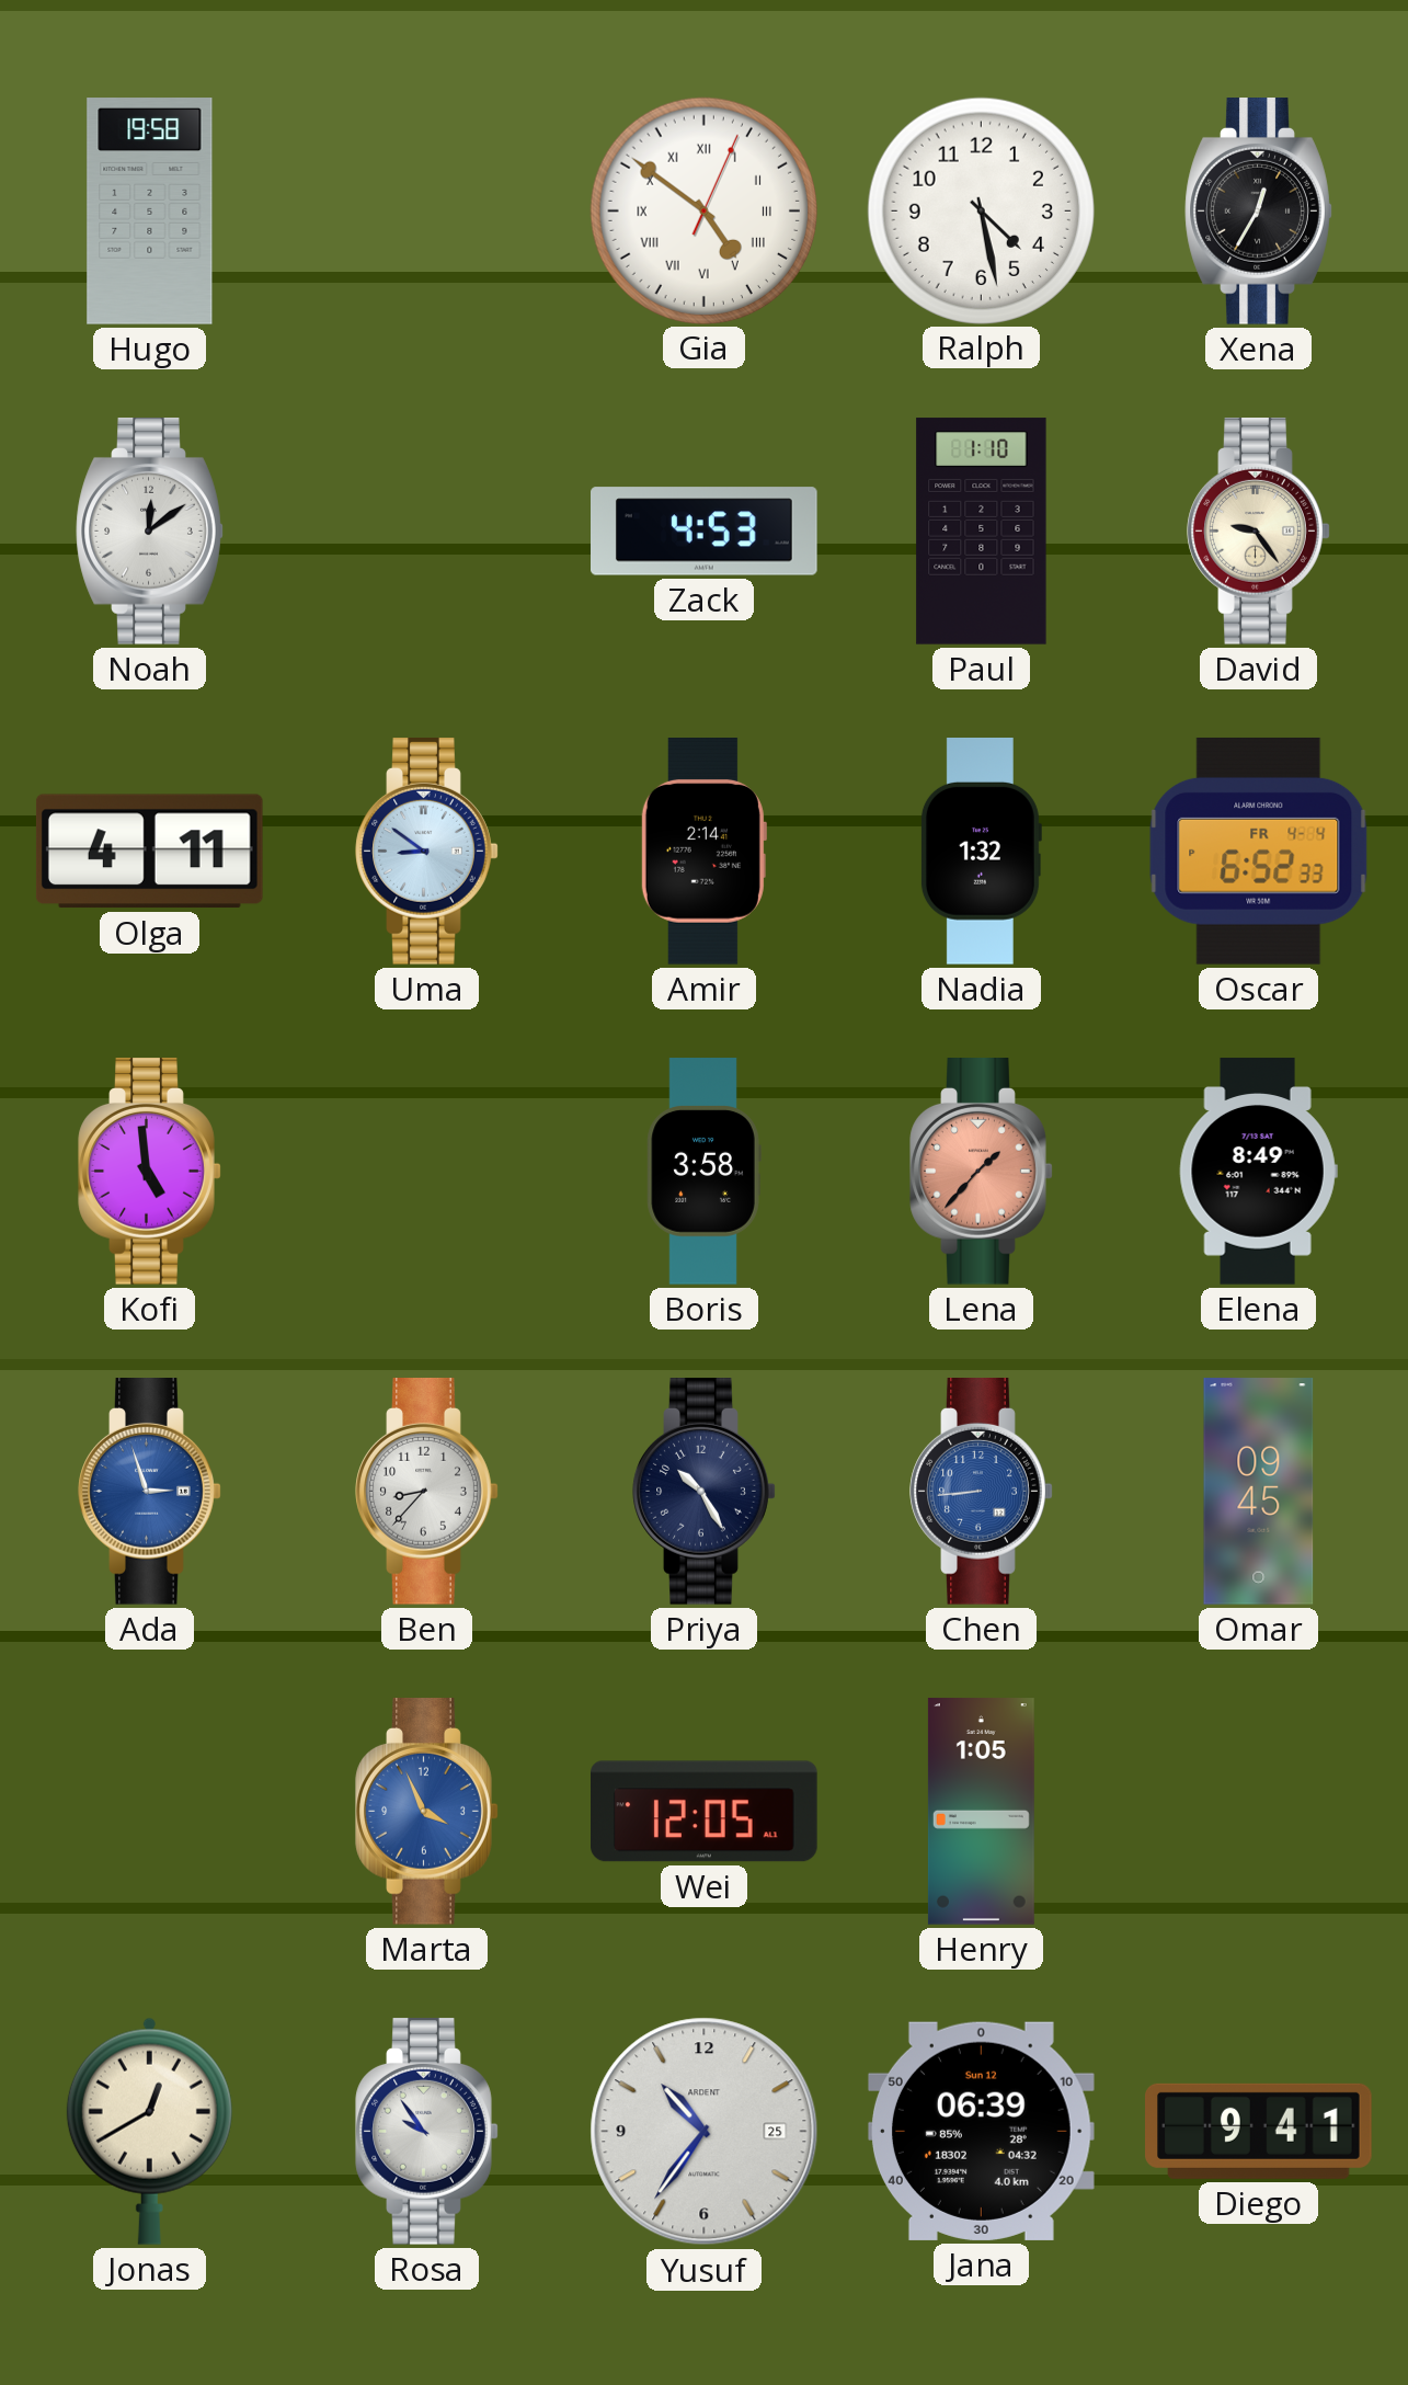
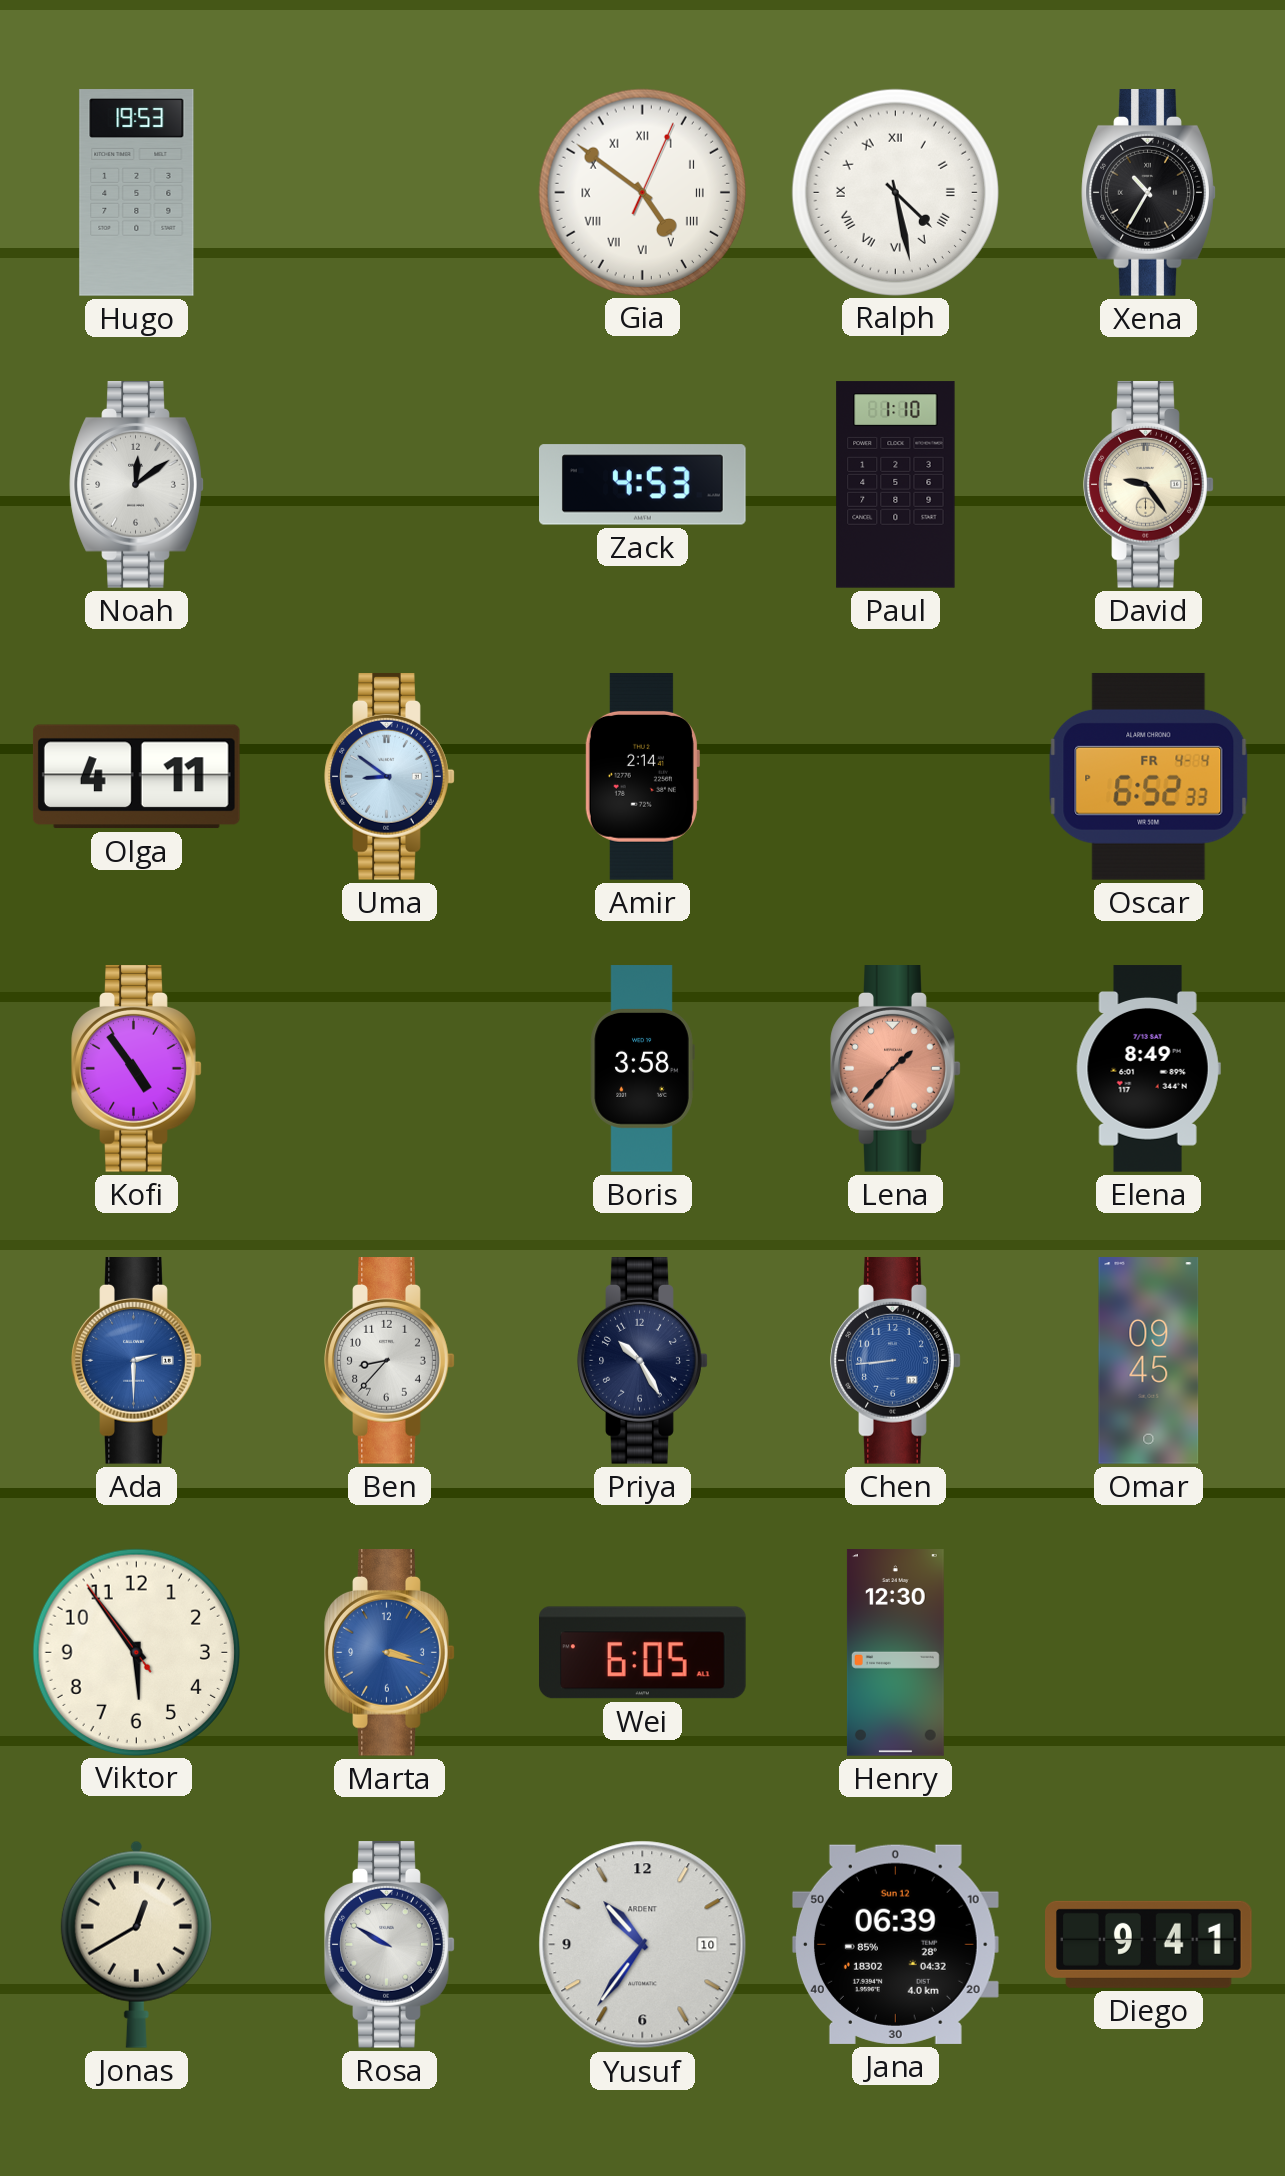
Hugo: 19:58 -> 19:53
Ralph numerals: Arabic -> Roman
Xena: 12:35 -> 10:35
Nadia: 1:32 -> none
Kofi: 4:59 -> 4:54
Ada: 2:57 -> 2:30
Viktor: none -> 5:53
Marta: 3:56 -> 3:18
Wei: 12:05 -> 6:05
Henry: 1:05 -> 12:30
Rosa: 9:54 -> 9:50
Yusuf date: 25 -> 10
